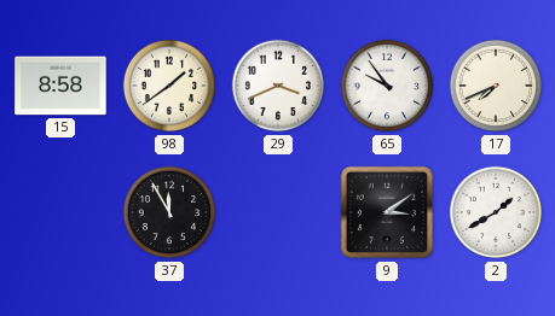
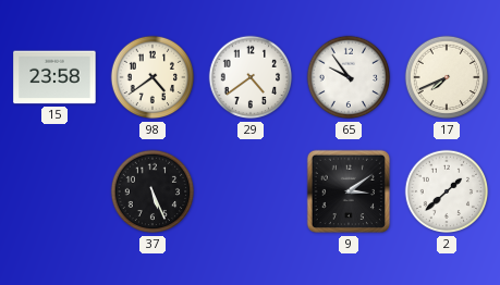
15: 8:58 -> 23:58
98: 1:39 -> 4:39
29: 3:41 -> 4:39
37: 11:55 -> 5:26
2: 1:40 -> 1:38
